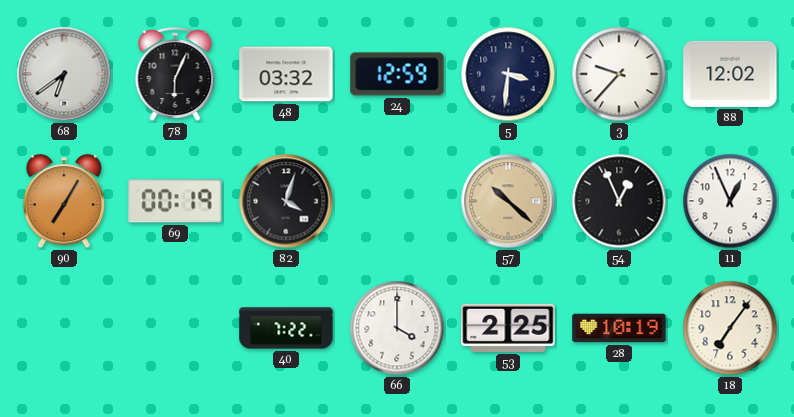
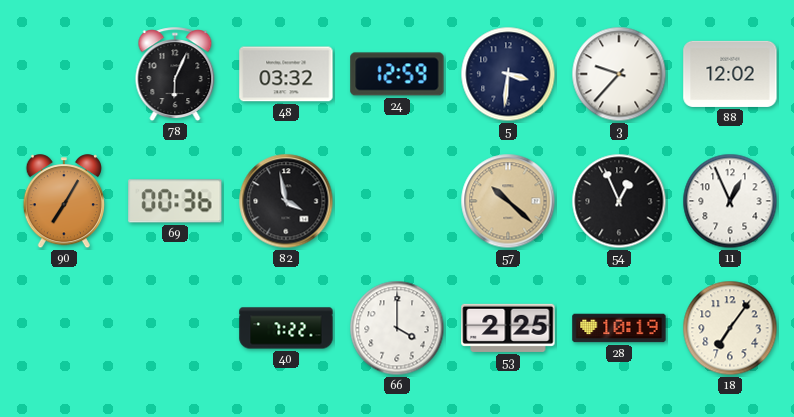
68: 6:39 -> none
69: 00:19 -> 00:36
82: 4:03 -> 3:58
